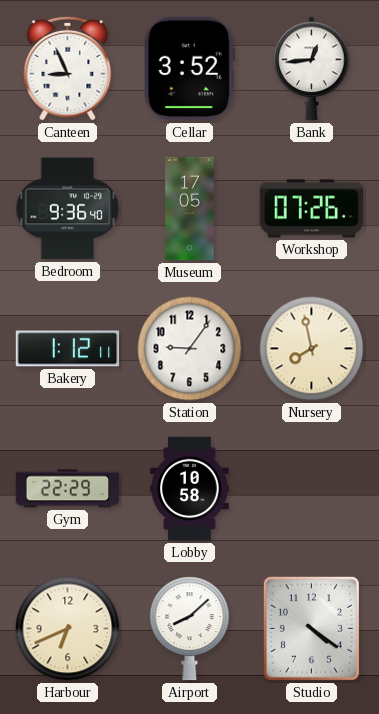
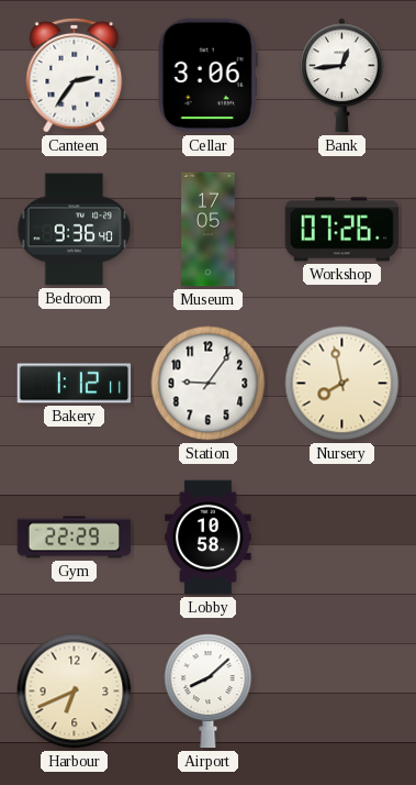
Canteen: 8:56 -> 2:36
Cellar: 3:52 -> 3:06
Studio: 4:21 -> none
